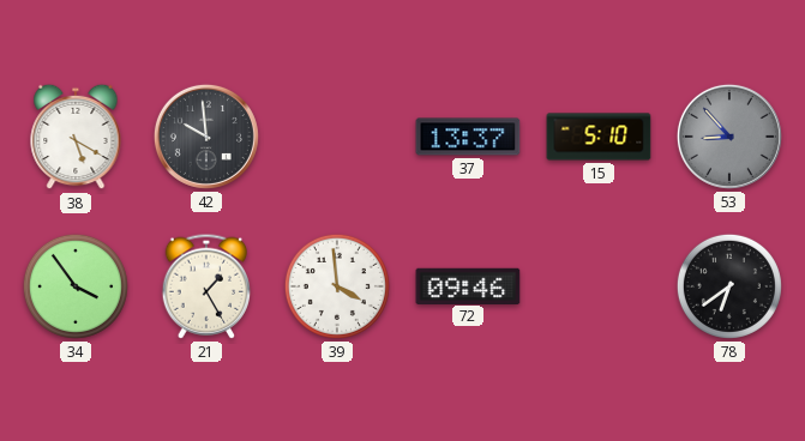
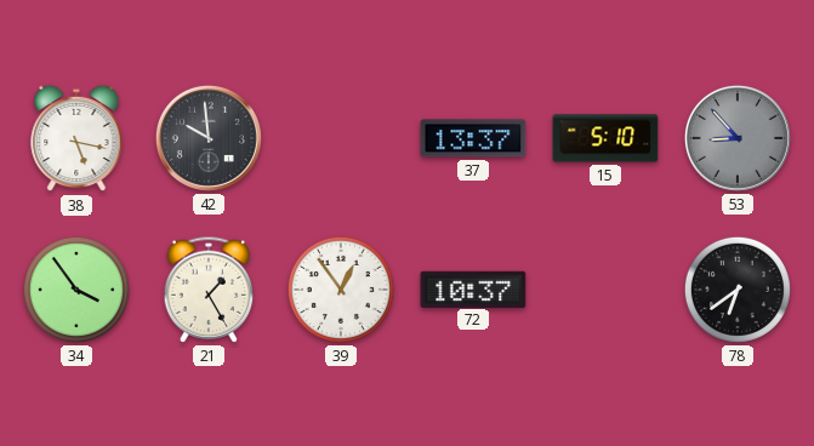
38: 5:20 -> 5:17
39: 3:59 -> 12:54
72: 09:46 -> 10:37
